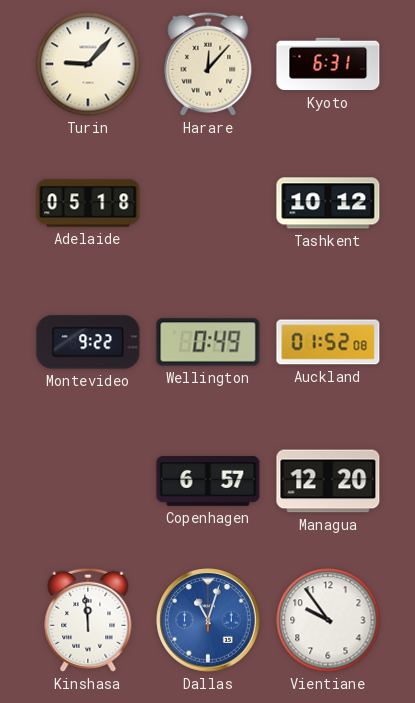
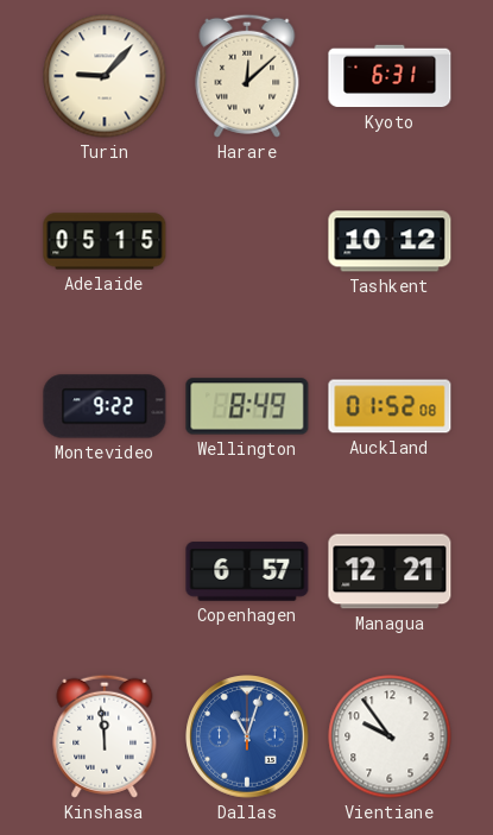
Harare: 12:07 -> 12:08
Adelaide: 05:18 -> 05:15
Wellington: 0:49 -> 8:49
Managua: 12:20 -> 12:21
